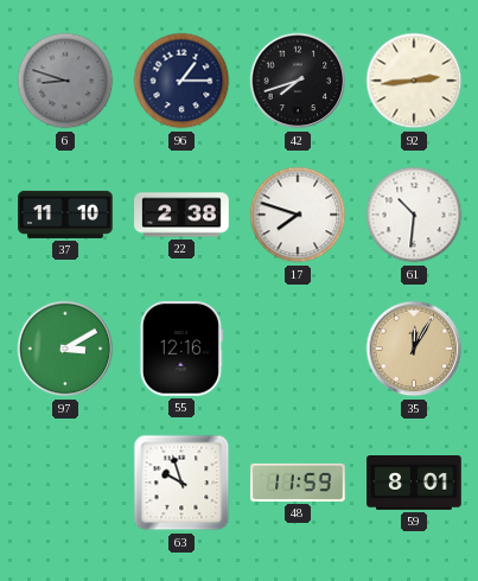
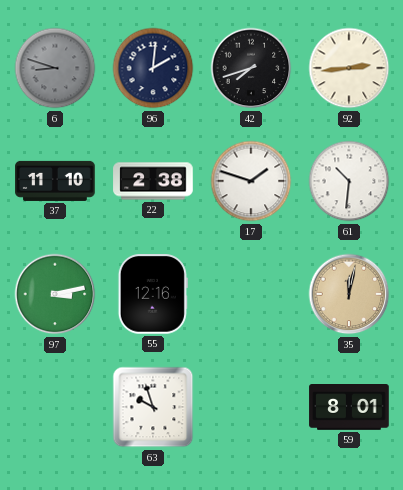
96: 1:15 -> 2:01
17: 7:48 -> 1:48
97: 3:10 -> 3:13
35: 12:05 -> 12:02
48: 11:59 -> none
